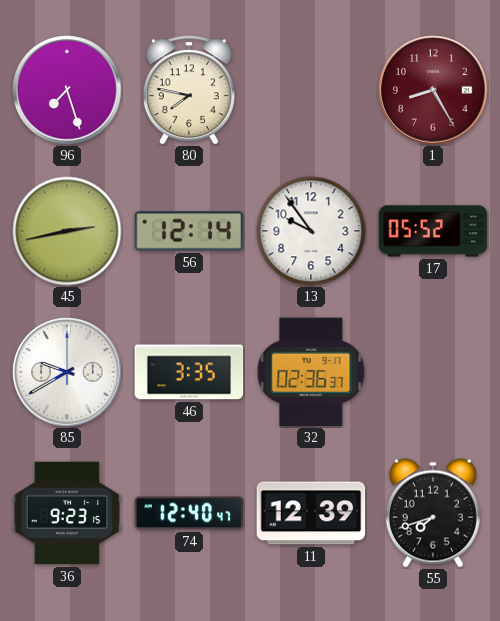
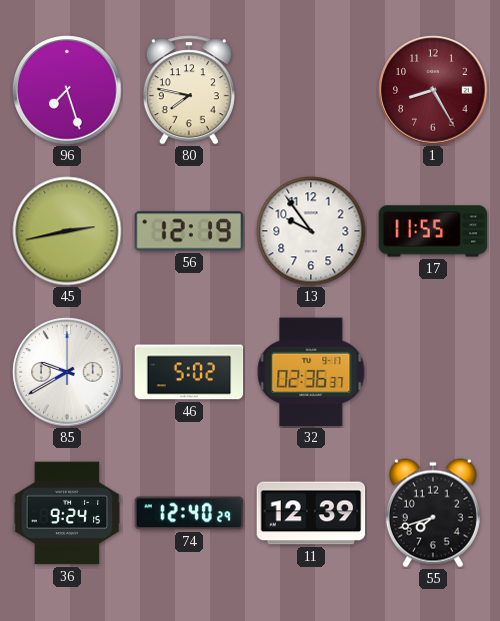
56: 12:14 -> 12:19
17: 05:52 -> 11:55
46: 3:35 -> 5:02
36: 9:23 -> 9:24
74: 12:40:47 -> 12:40:29
